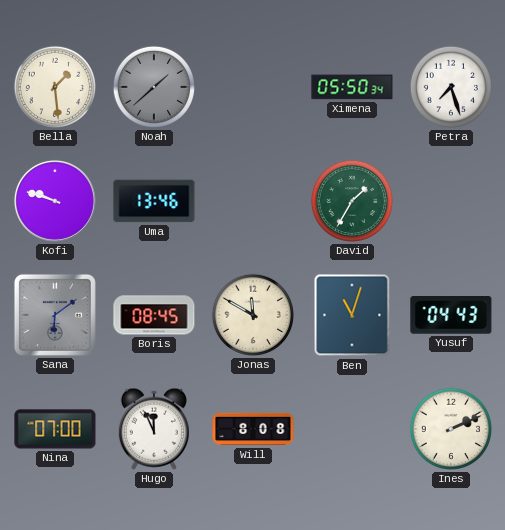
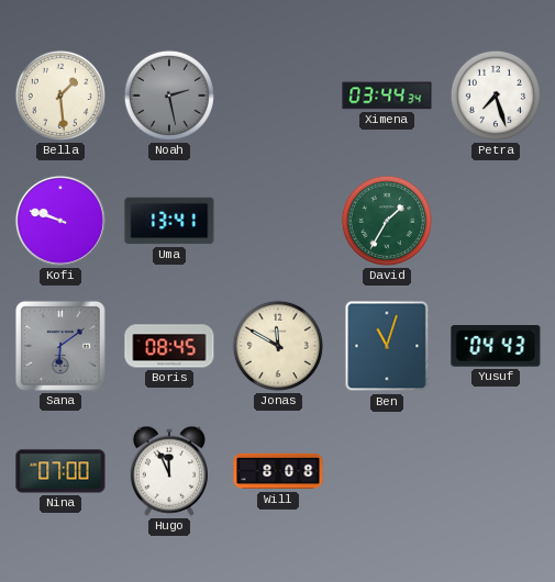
Noah: 1:38 -> 2:28
Ximena: 05:50 -> 03:44
Uma: 13:46 -> 13:41
Ines: 2:11 -> none
